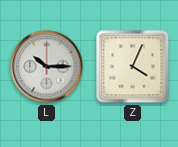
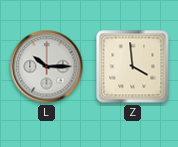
Z: 4:04 -> 3:59
